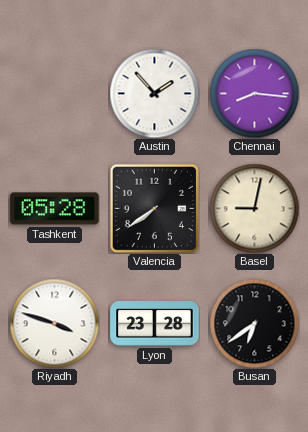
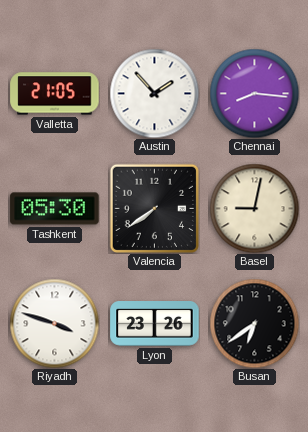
Valletta: none -> 21:05
Tashkent: 05:28 -> 05:30
Lyon: 23:28 -> 23:26
